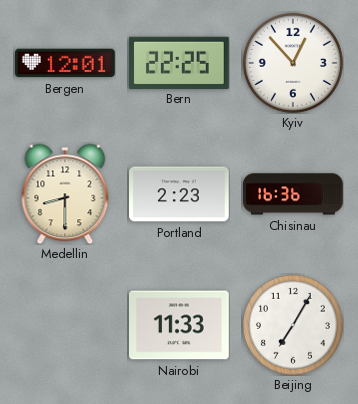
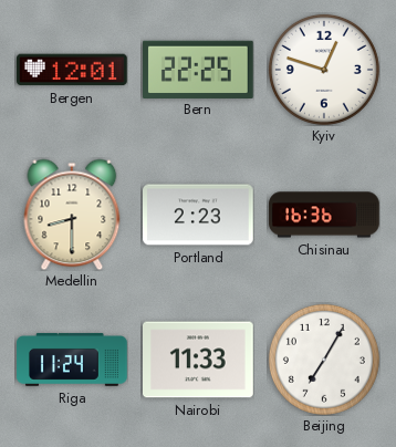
Kyiv: 12:53 -> 12:48
Riga: none -> 11:24
